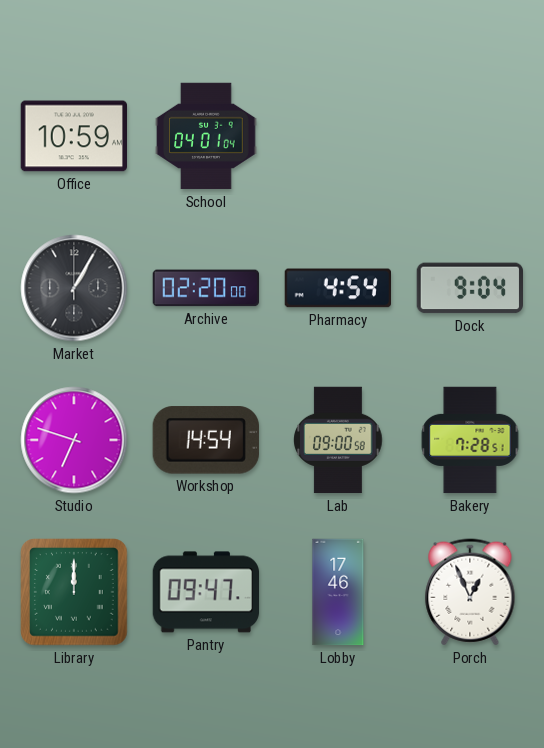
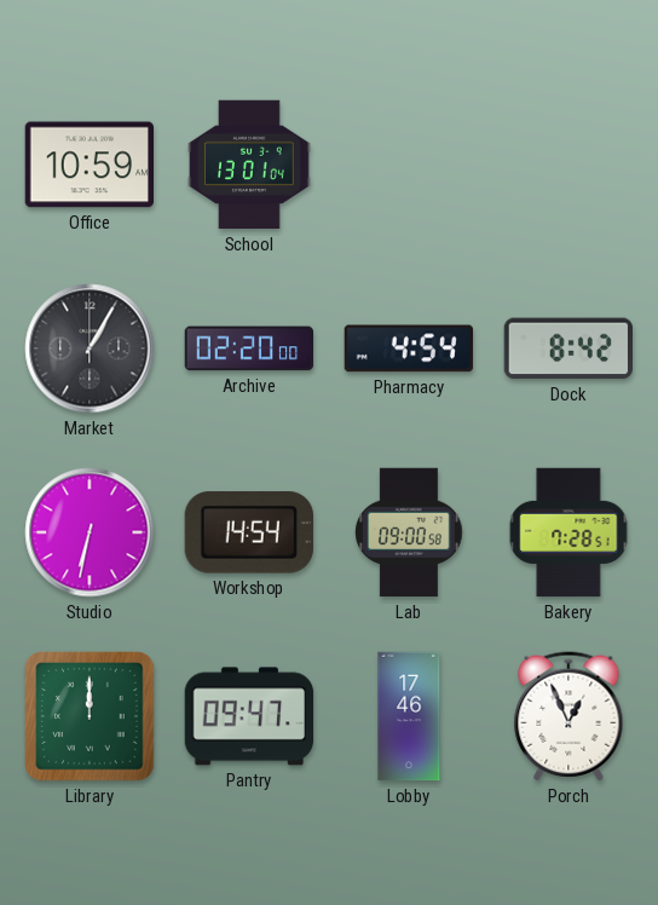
School: 04:01 -> 13:01
Dock: 9:04 -> 8:42
Studio: 6:48 -> 6:32
